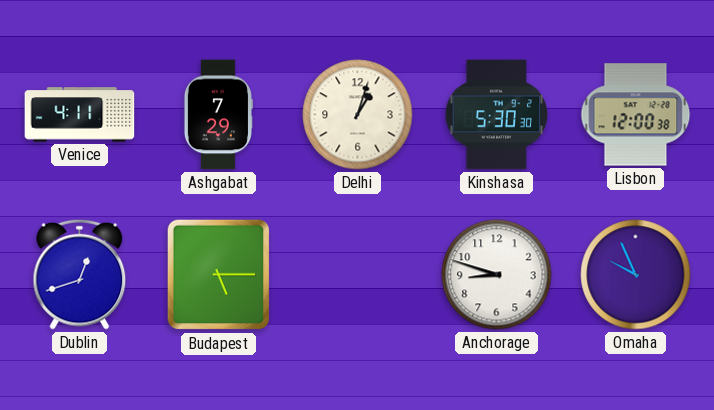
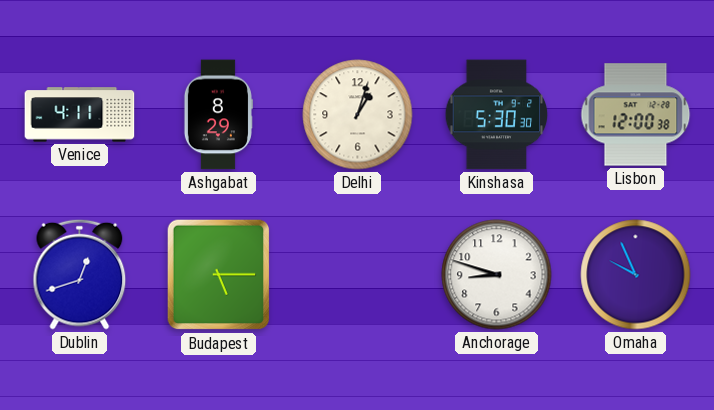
Ashgabat: 7:29 -> 8:29
